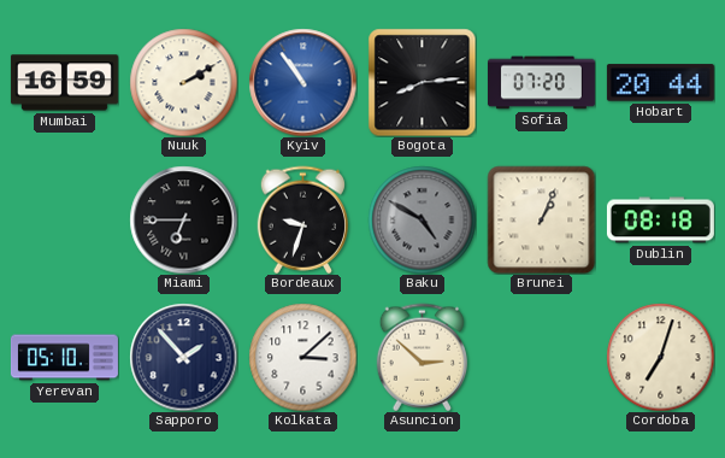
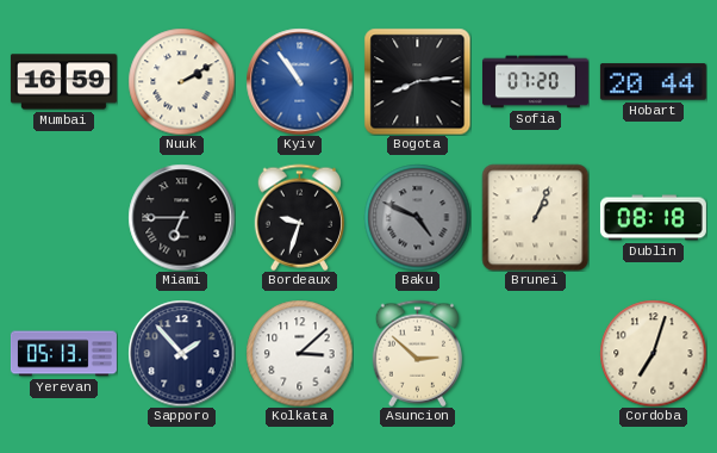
Baku: 4:50 -> 4:49
Yerevan: 05:10 -> 05:13
